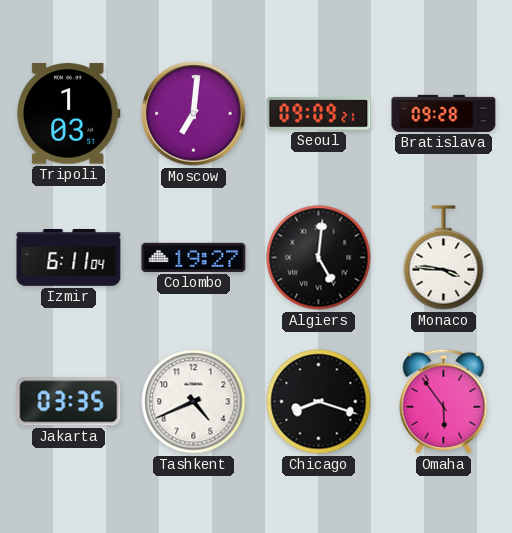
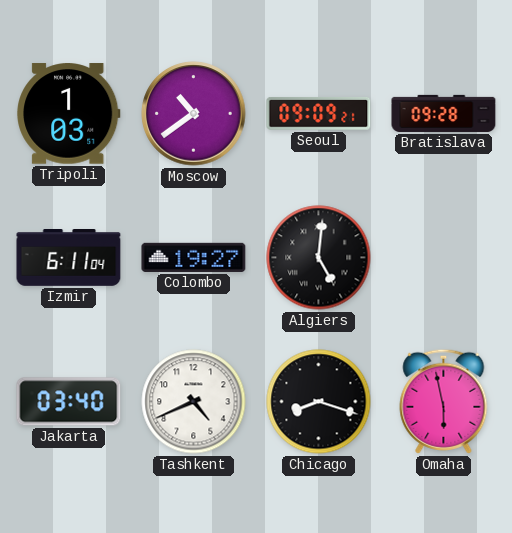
Moscow: 7:01 -> 10:39
Monaco: 3:46 -> none
Jakarta: 03:35 -> 03:40
Omaha: 5:54 -> 5:58
